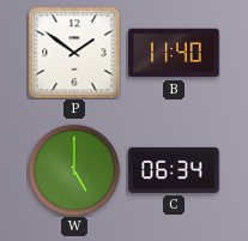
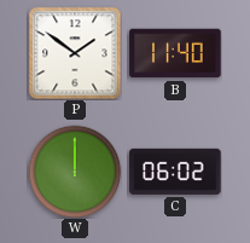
W: 5:00 -> 12:00
C: 06:34 -> 06:02
